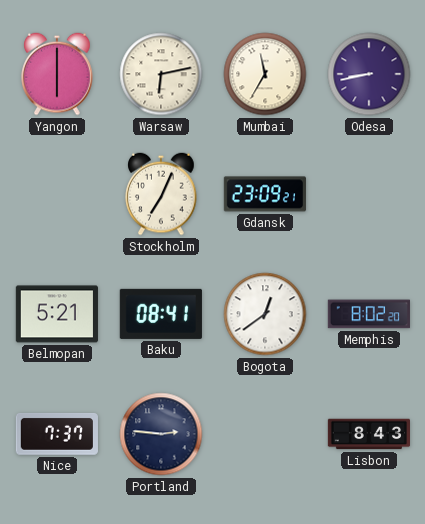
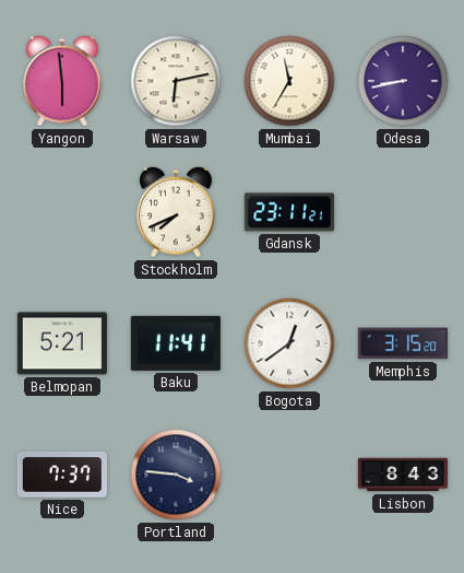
Yangon: 6:00 -> 5:59
Stockholm: 7:04 -> 7:41
Gdansk: 23:09 -> 23:11
Baku: 08:41 -> 11:41
Memphis: 8:02 -> 3:15
Portland: 2:46 -> 3:46
